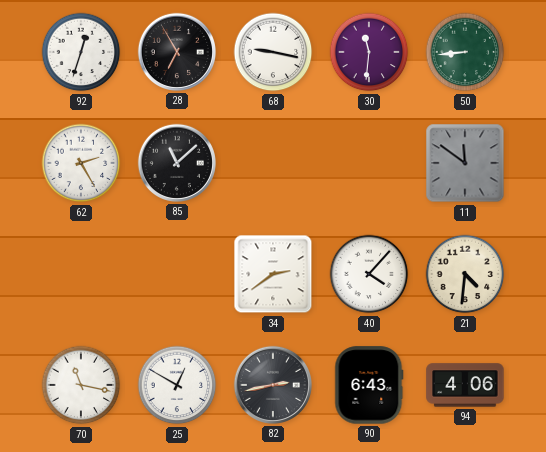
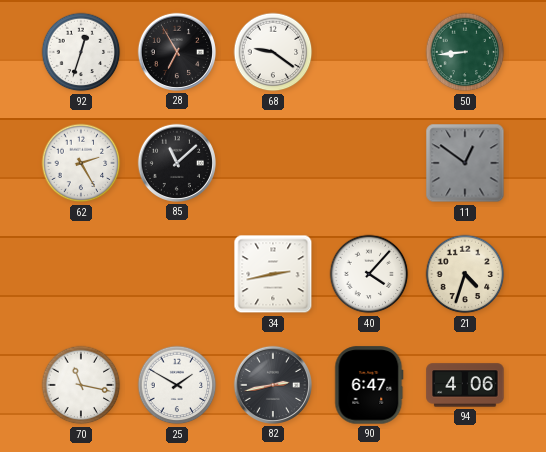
68: 9:17 -> 9:21
30: 11:31 -> none
11: 11:51 -> 12:51
34: 2:39 -> 2:43
21: 4:31 -> 4:33
25: 12:50 -> 1:50
90: 6:43 -> 6:47
